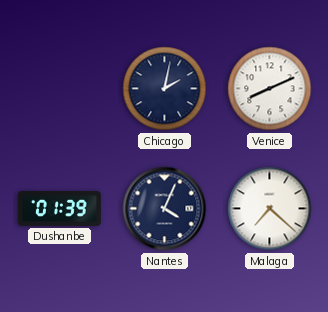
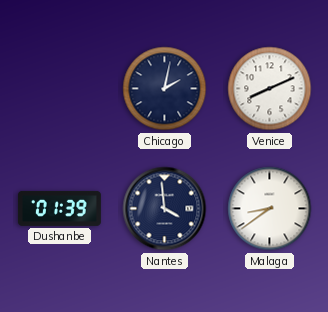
Nantes: 4:04 -> 3:59
Malaga: 7:22 -> 8:39
